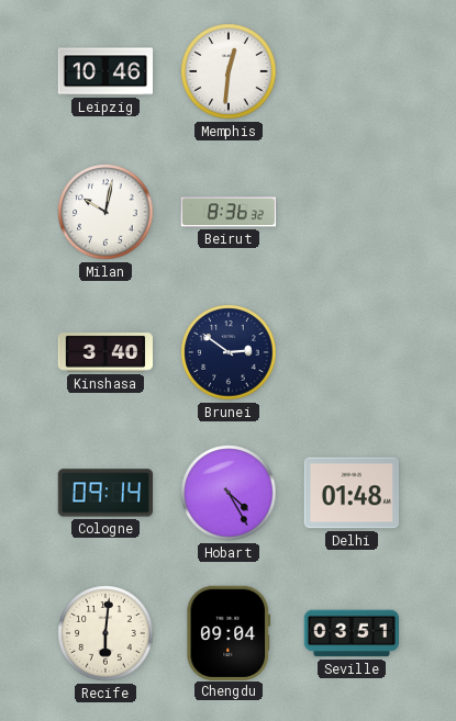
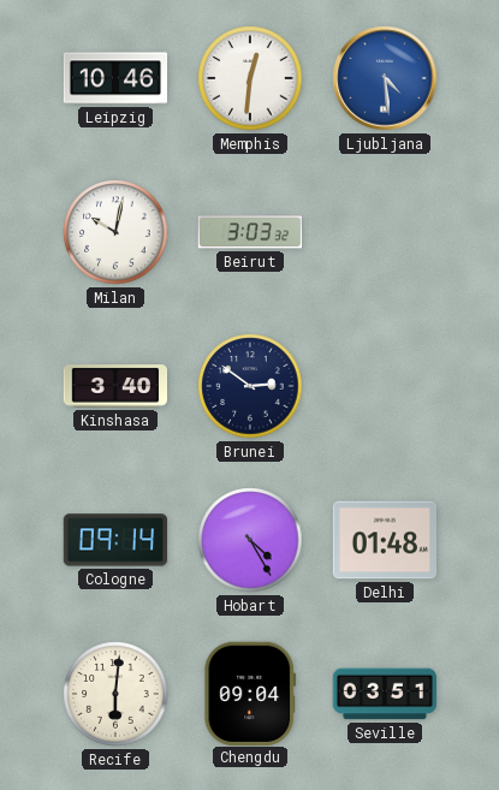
Ljubljana: none -> 4:29
Beirut: 8:36 -> 3:03
